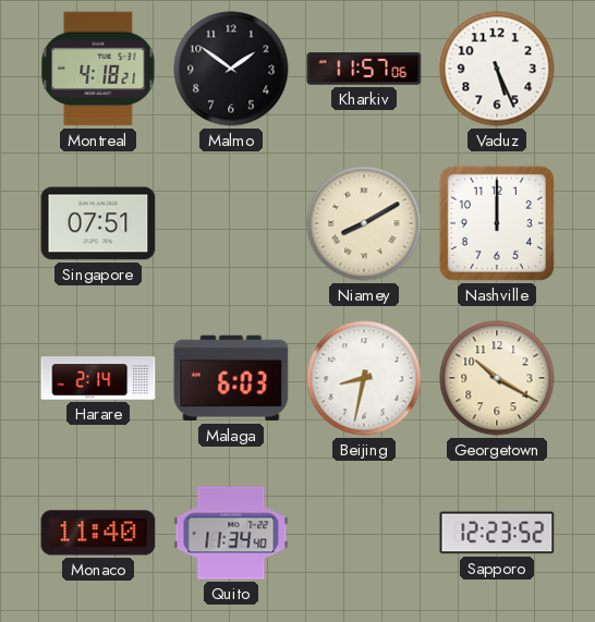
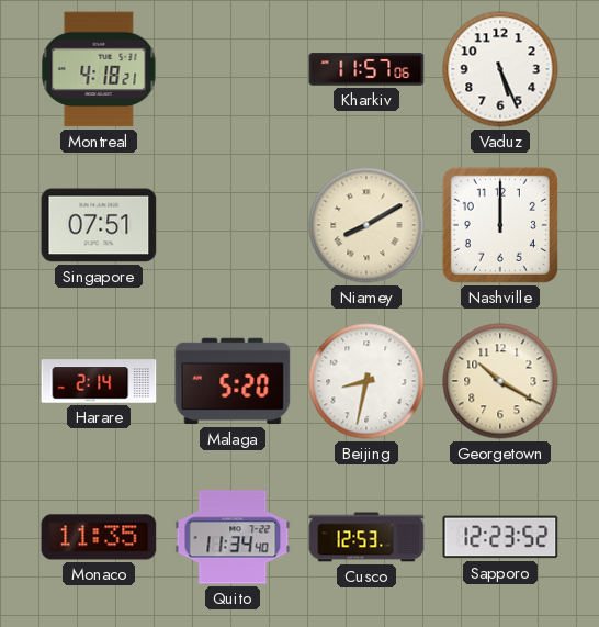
Malmo: 1:51 -> none
Malaga: 6:03 -> 5:20
Monaco: 11:40 -> 11:35
Cusco: none -> 12:53
